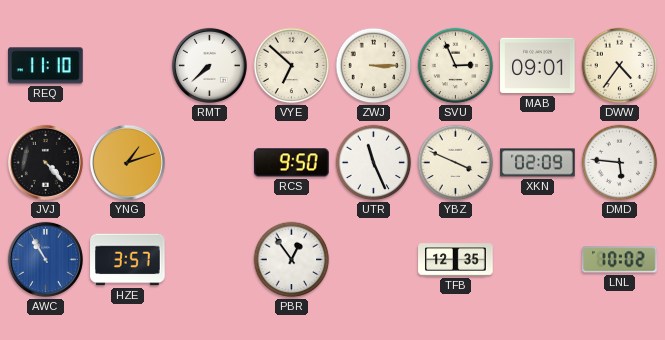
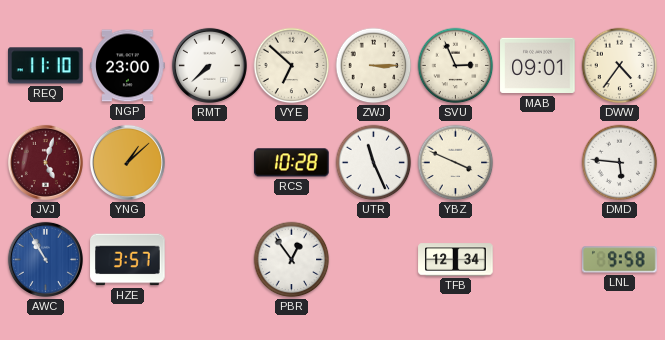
NGP: none -> 23:00
JVJ: 4:23 -> 5:03
JVJ dial: black -> burgundy
YNG: 1:12 -> 1:08
RCS: 9:50 -> 10:28
XKN: 02:09 -> none
TFB: 12:35 -> 12:34
LNL: 10:02 -> 9:58
